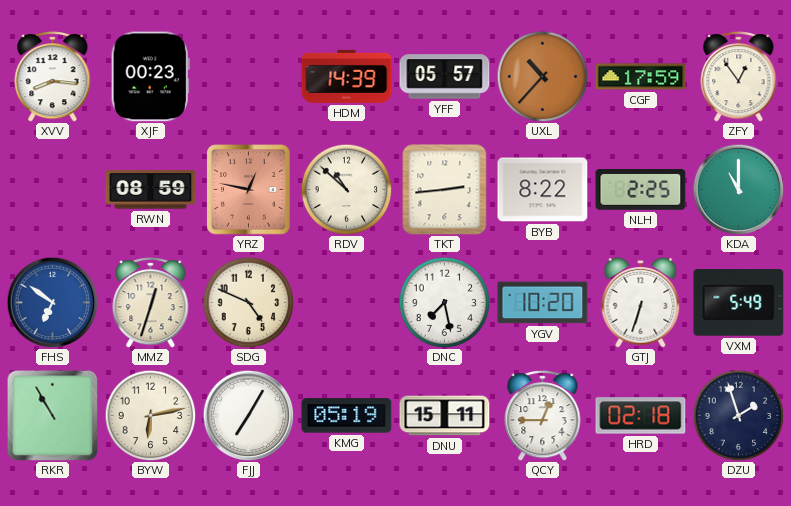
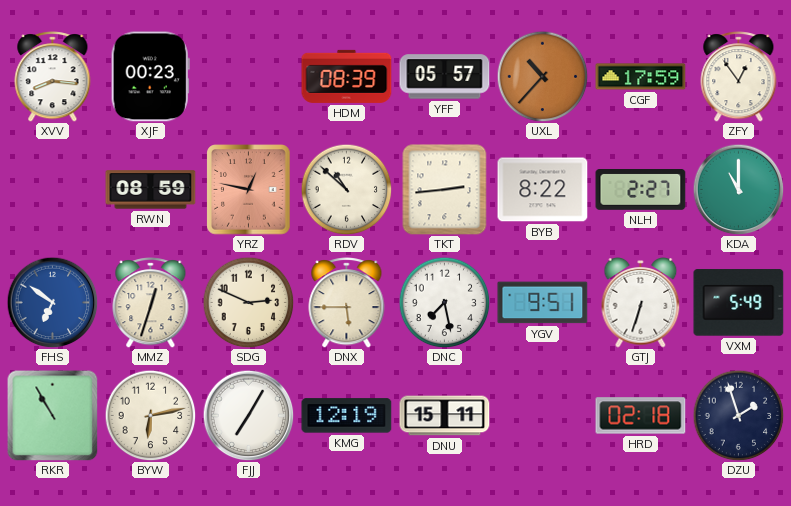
HDM: 14:39 -> 08:39
NLH: 2:25 -> 2:27
SDG: 4:49 -> 2:49
DNX: none -> 5:45
YGV: 10:20 -> 9:51
KMG: 05:19 -> 12:19
QCY: 12:45 -> none
